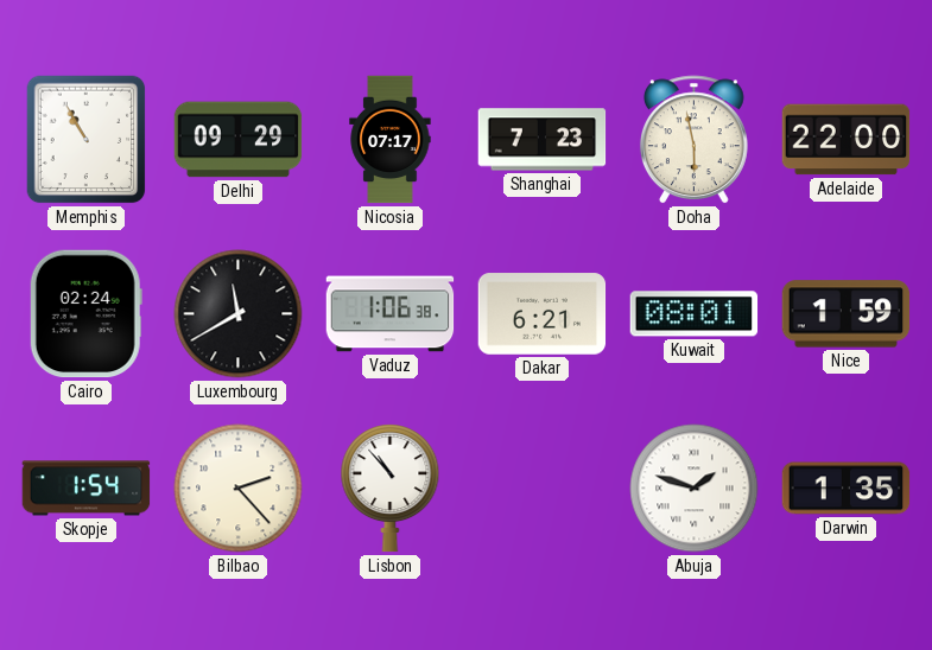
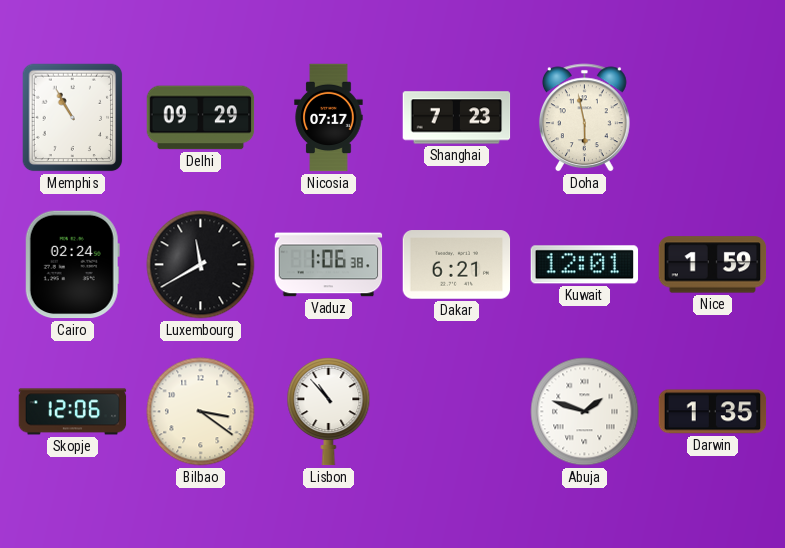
Adelaide: 22:00 -> none
Kuwait: 08:01 -> 12:01
Skopje: 1:54 -> 12:06
Bilbao: 2:23 -> 3:21
